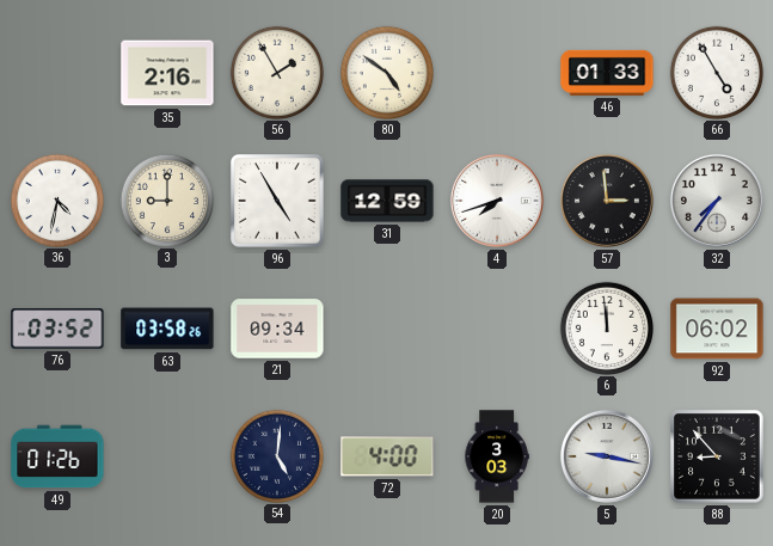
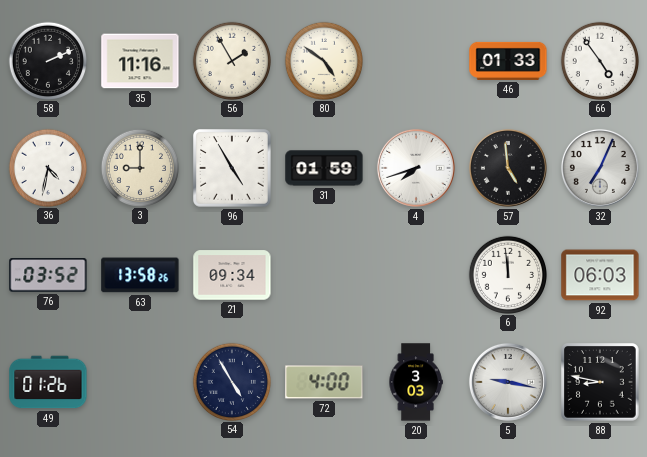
58: none -> 2:11
35: 2:16 -> 11:16
66: 4:55 -> 4:54
31: 12:59 -> 01:59
57: 2:59 -> 4:59
32: 7:36 -> 7:04
63: 03:58 -> 13:58
92: 06:02 -> 06:03
54: 5:01 -> 4:55
88: 8:53 -> 8:47
